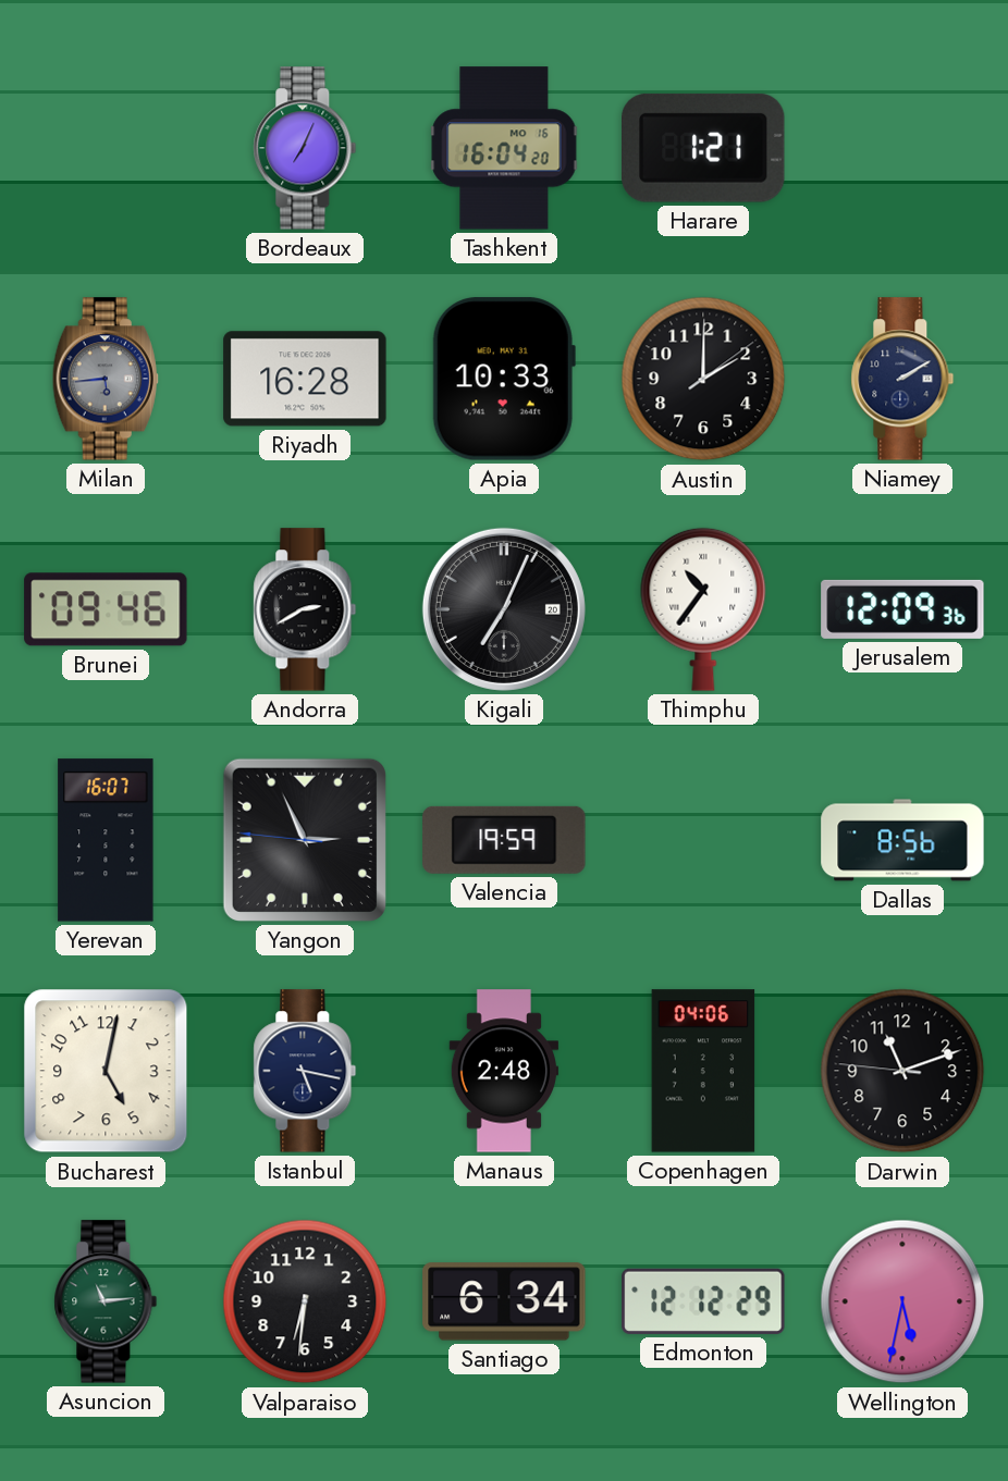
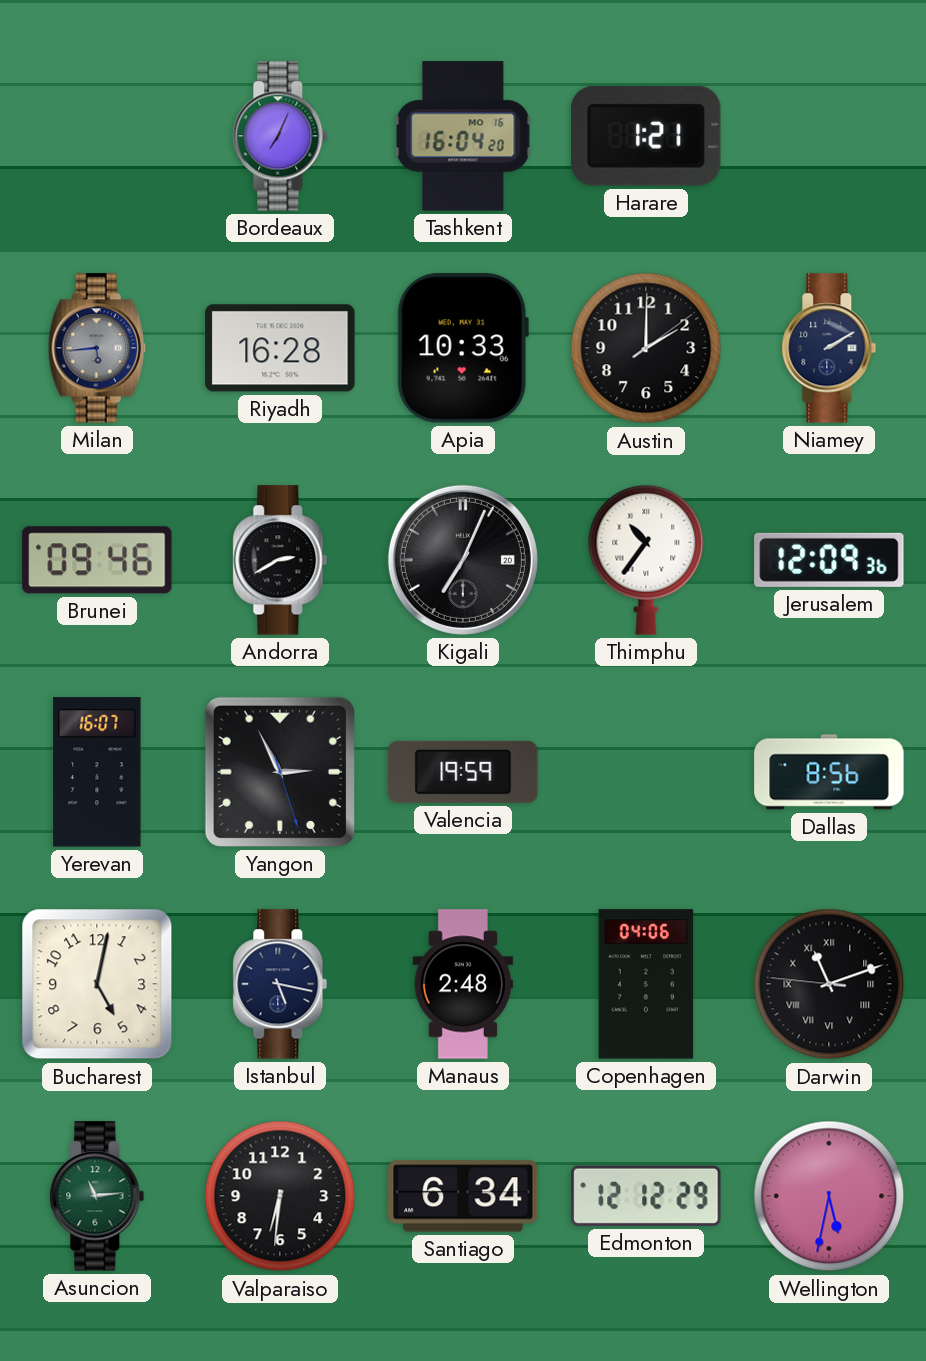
Yangon: 2:55:46 -> 2:55:27
Darwin numerals: Arabic -> Roman
